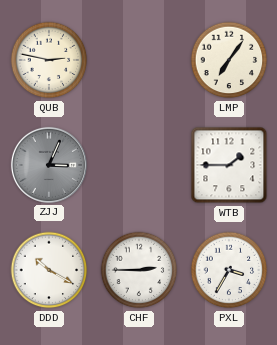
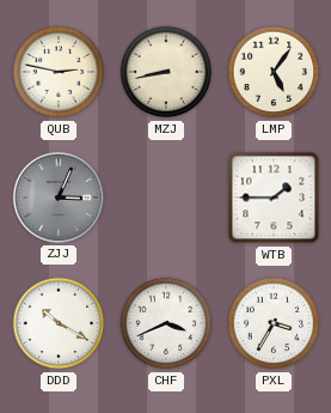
MZJ: none -> 8:43
LMP: 7:06 -> 5:06
CHF: 2:45 -> 3:41
